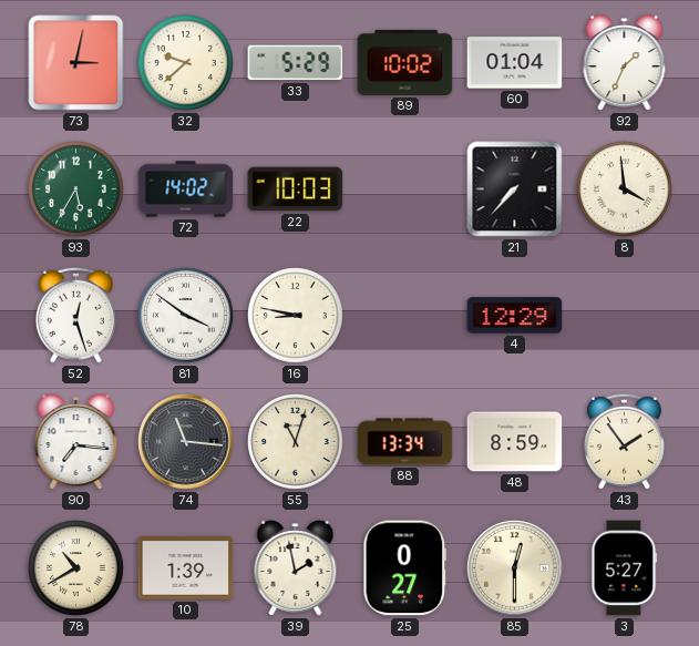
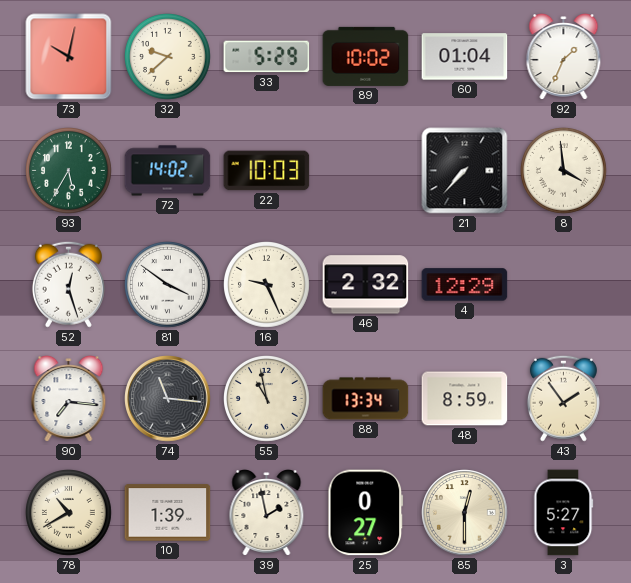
73: 3:02 -> 10:02
16: 8:47 -> 9:26
46: none -> 2:32
55: 11:03 -> 10:58
